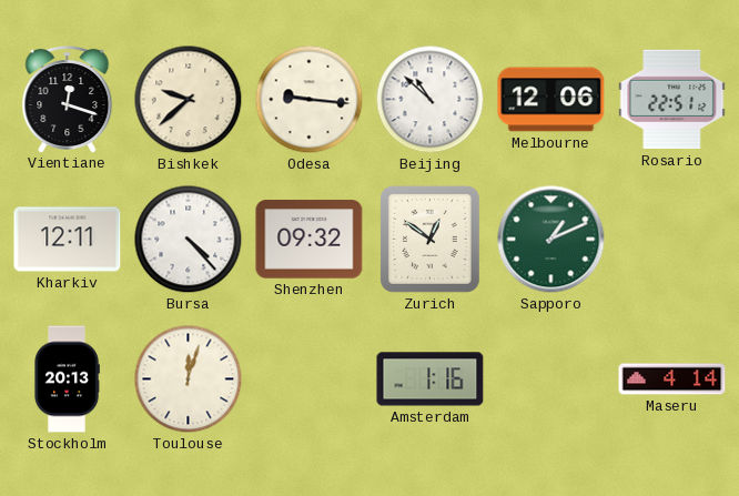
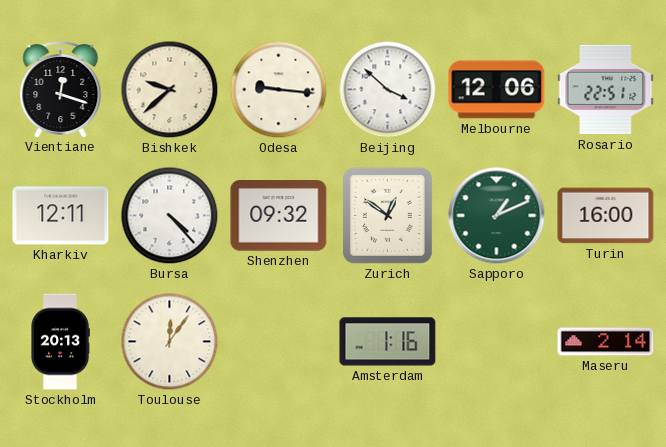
Beijing: 10:52 -> 3:52
Turin: none -> 16:00
Toulouse: 12:03 -> 12:06
Maseru: 4:14 -> 2:14
